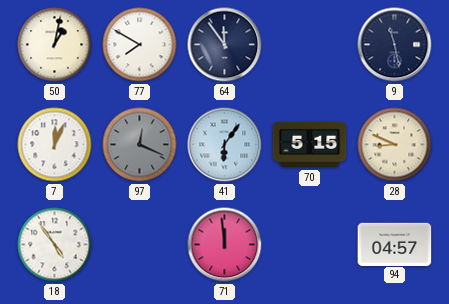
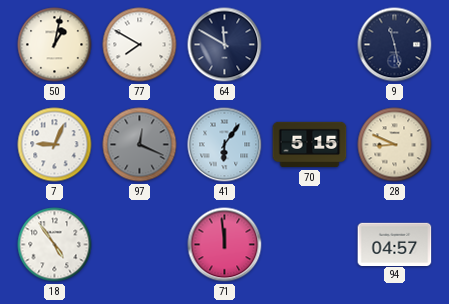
64: 11:54 -> 11:50
7: 12:04 -> 9:04
